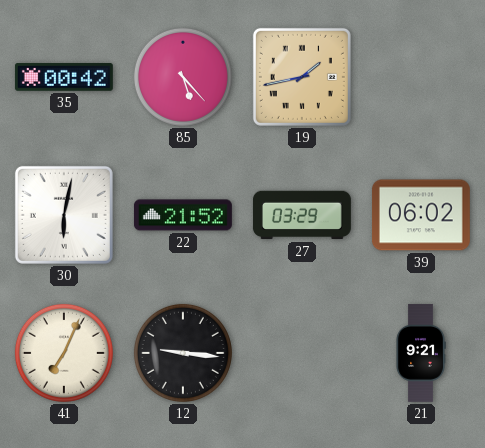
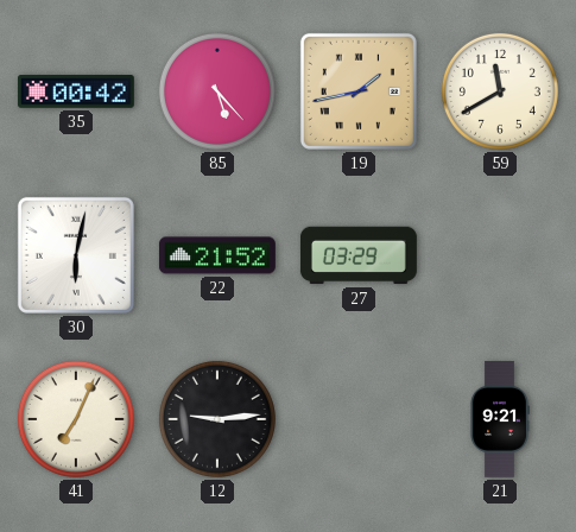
59: none -> 11:40
39: 06:02 -> none
12: 9:16 -> 9:14
